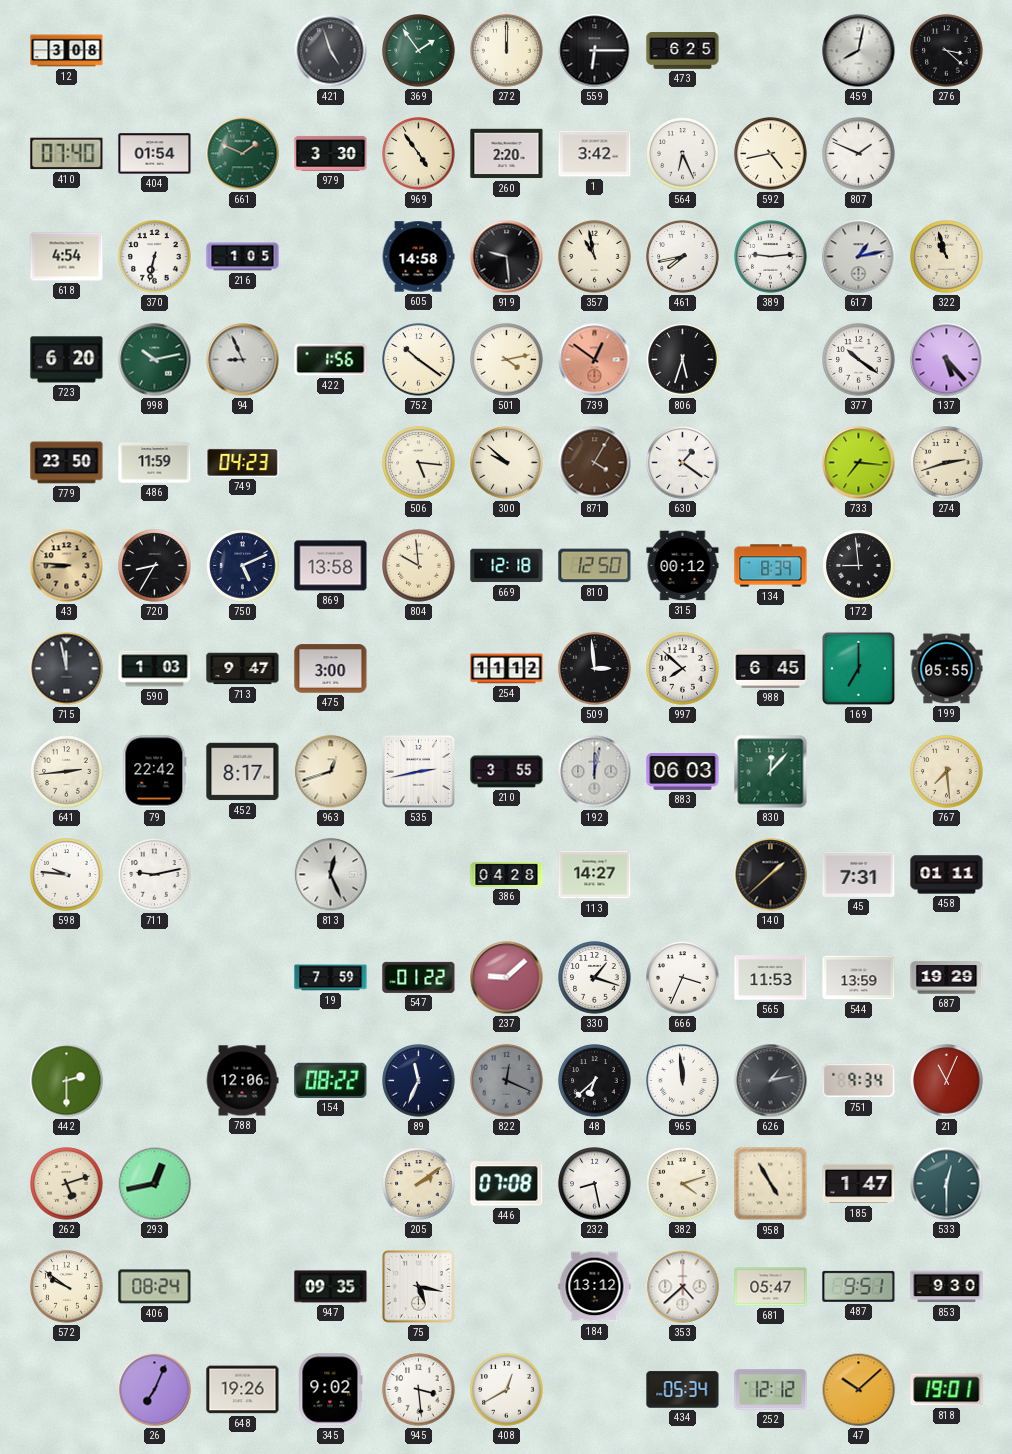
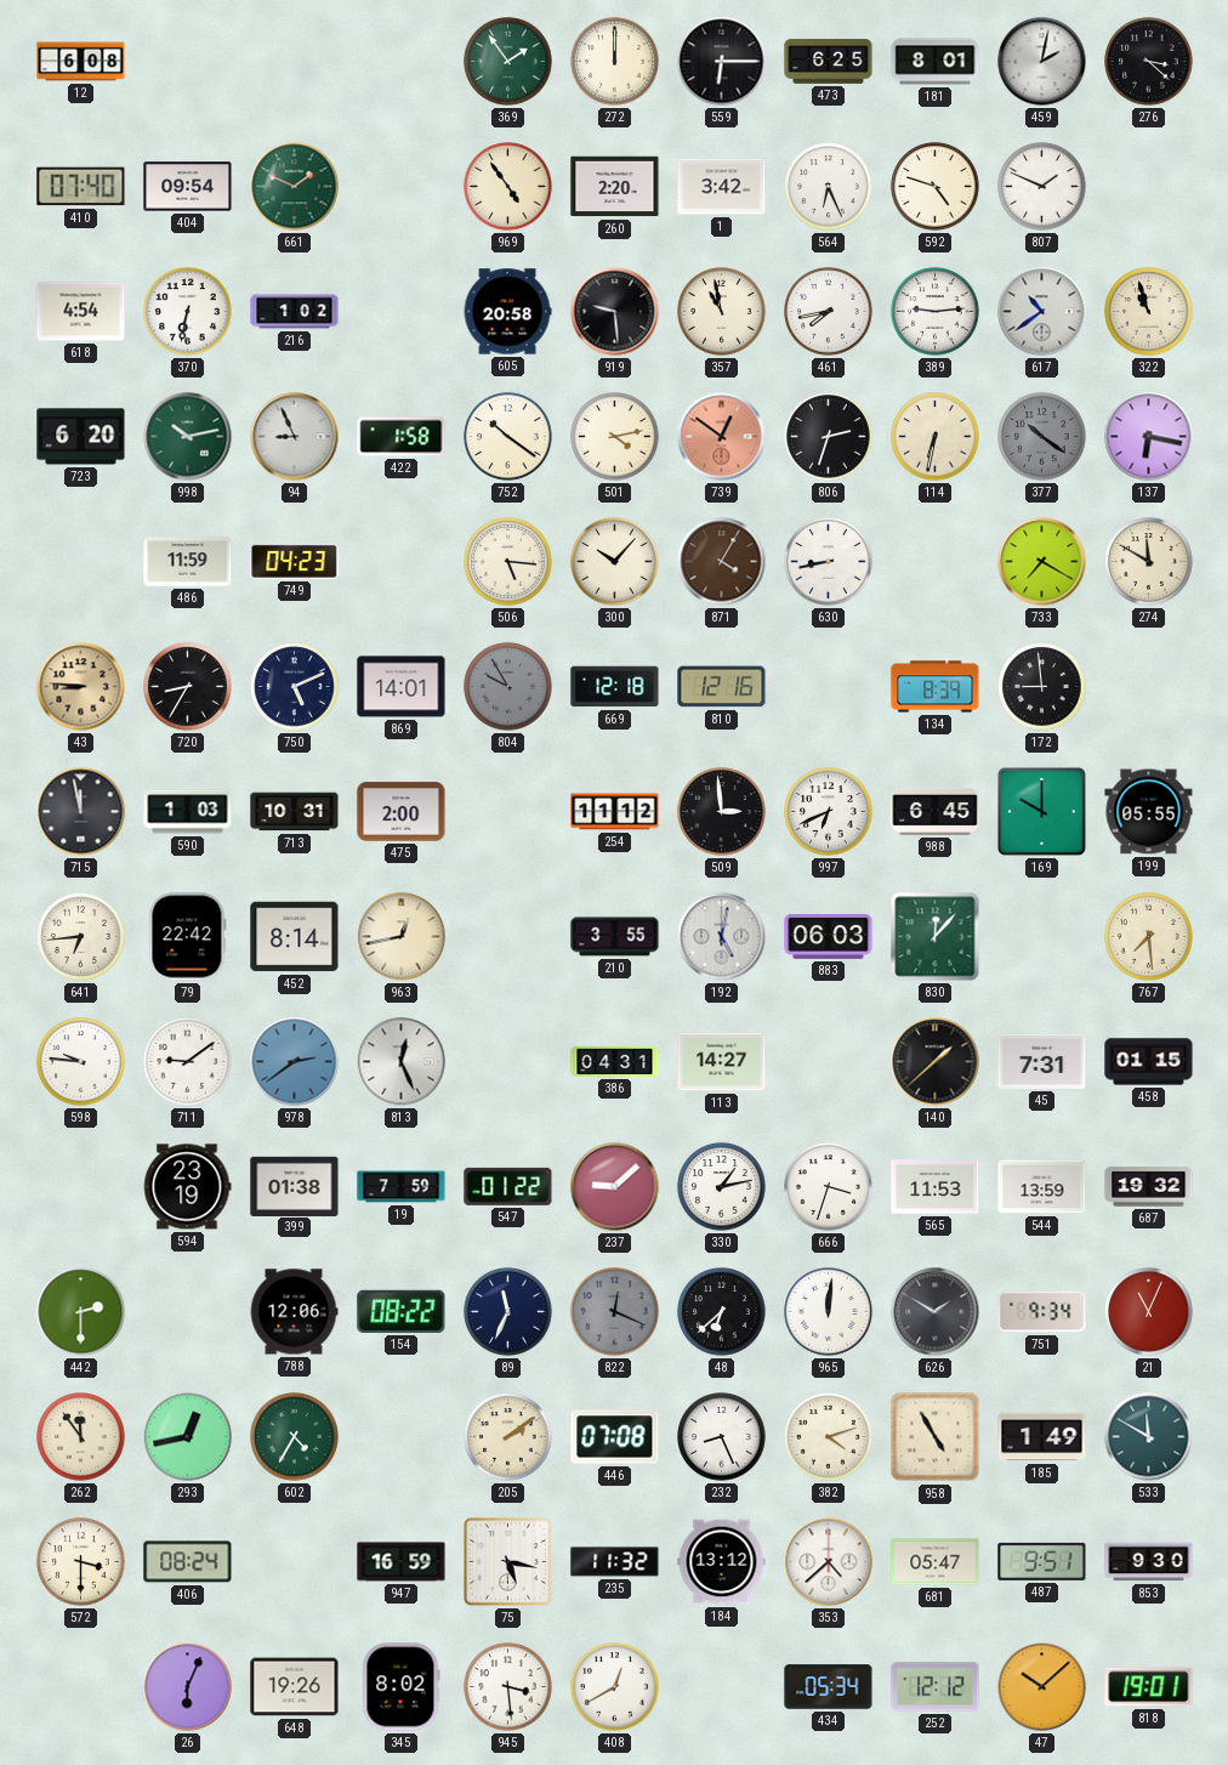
12: 3:08 -> 6:08
421: 4:57 -> none
181: none -> 8:01
459: 8:02 -> 2:02
404: 01:54 -> 09:54
979: 3:30 -> none
592: 4:43 -> 4:48
216: 1:05 -> 1:02
605: 14:58 -> 20:58
617: 1:13 -> 10:39
422: 1:56 -> 1:58
806: 5:33 -> 2:33
114: none -> 6:32
377 dial: white -> grey
137: 5:23 -> 6:17
779: 23:50 -> none
300: 9:52 -> 10:07
630: 1:21 -> 8:43
733: 7:16 -> 7:20
274: 2:42 -> 11:50
869: 13:58 -> 14:01
804: 9:59 -> 9:55
804 dial: cream -> grey
810: 12:50 -> 12:16
315: 00:12 -> none
713: 9:47 -> 10:31
475: 3:00 -> 2:00
997: 7:52 -> 6:41
169: 7:00 -> 10:00
641: 2:44 -> 6:44
452: 8:17 -> 8:14
963: 12:42 -> 12:43
535: 2:43 -> none
192: 12:02 -> 5:02
711: 9:13 -> 9:09
978: none -> 2:39
386: 04:28 -> 04:31
458: 01:11 -> 01:15
594: none -> 23:19
399: none -> 01:38
330: 1:18 -> 1:13
666: 3:34 -> 3:33
687: 19:29 -> 19:32
965: 11:59 -> 12:01
626: 1:13 -> 1:50
262: 5:12 -> 11:54
602: none -> 4:35
232: 8:28 -> 8:26
185: 1:47 -> 1:49
533: 12:30 -> 11:50
572: 9:51 -> 3:30
947: 09:35 -> 16:59
235: none -> 11:32
26: 7:04 -> 6:04
345: 9:02 -> 8:02
